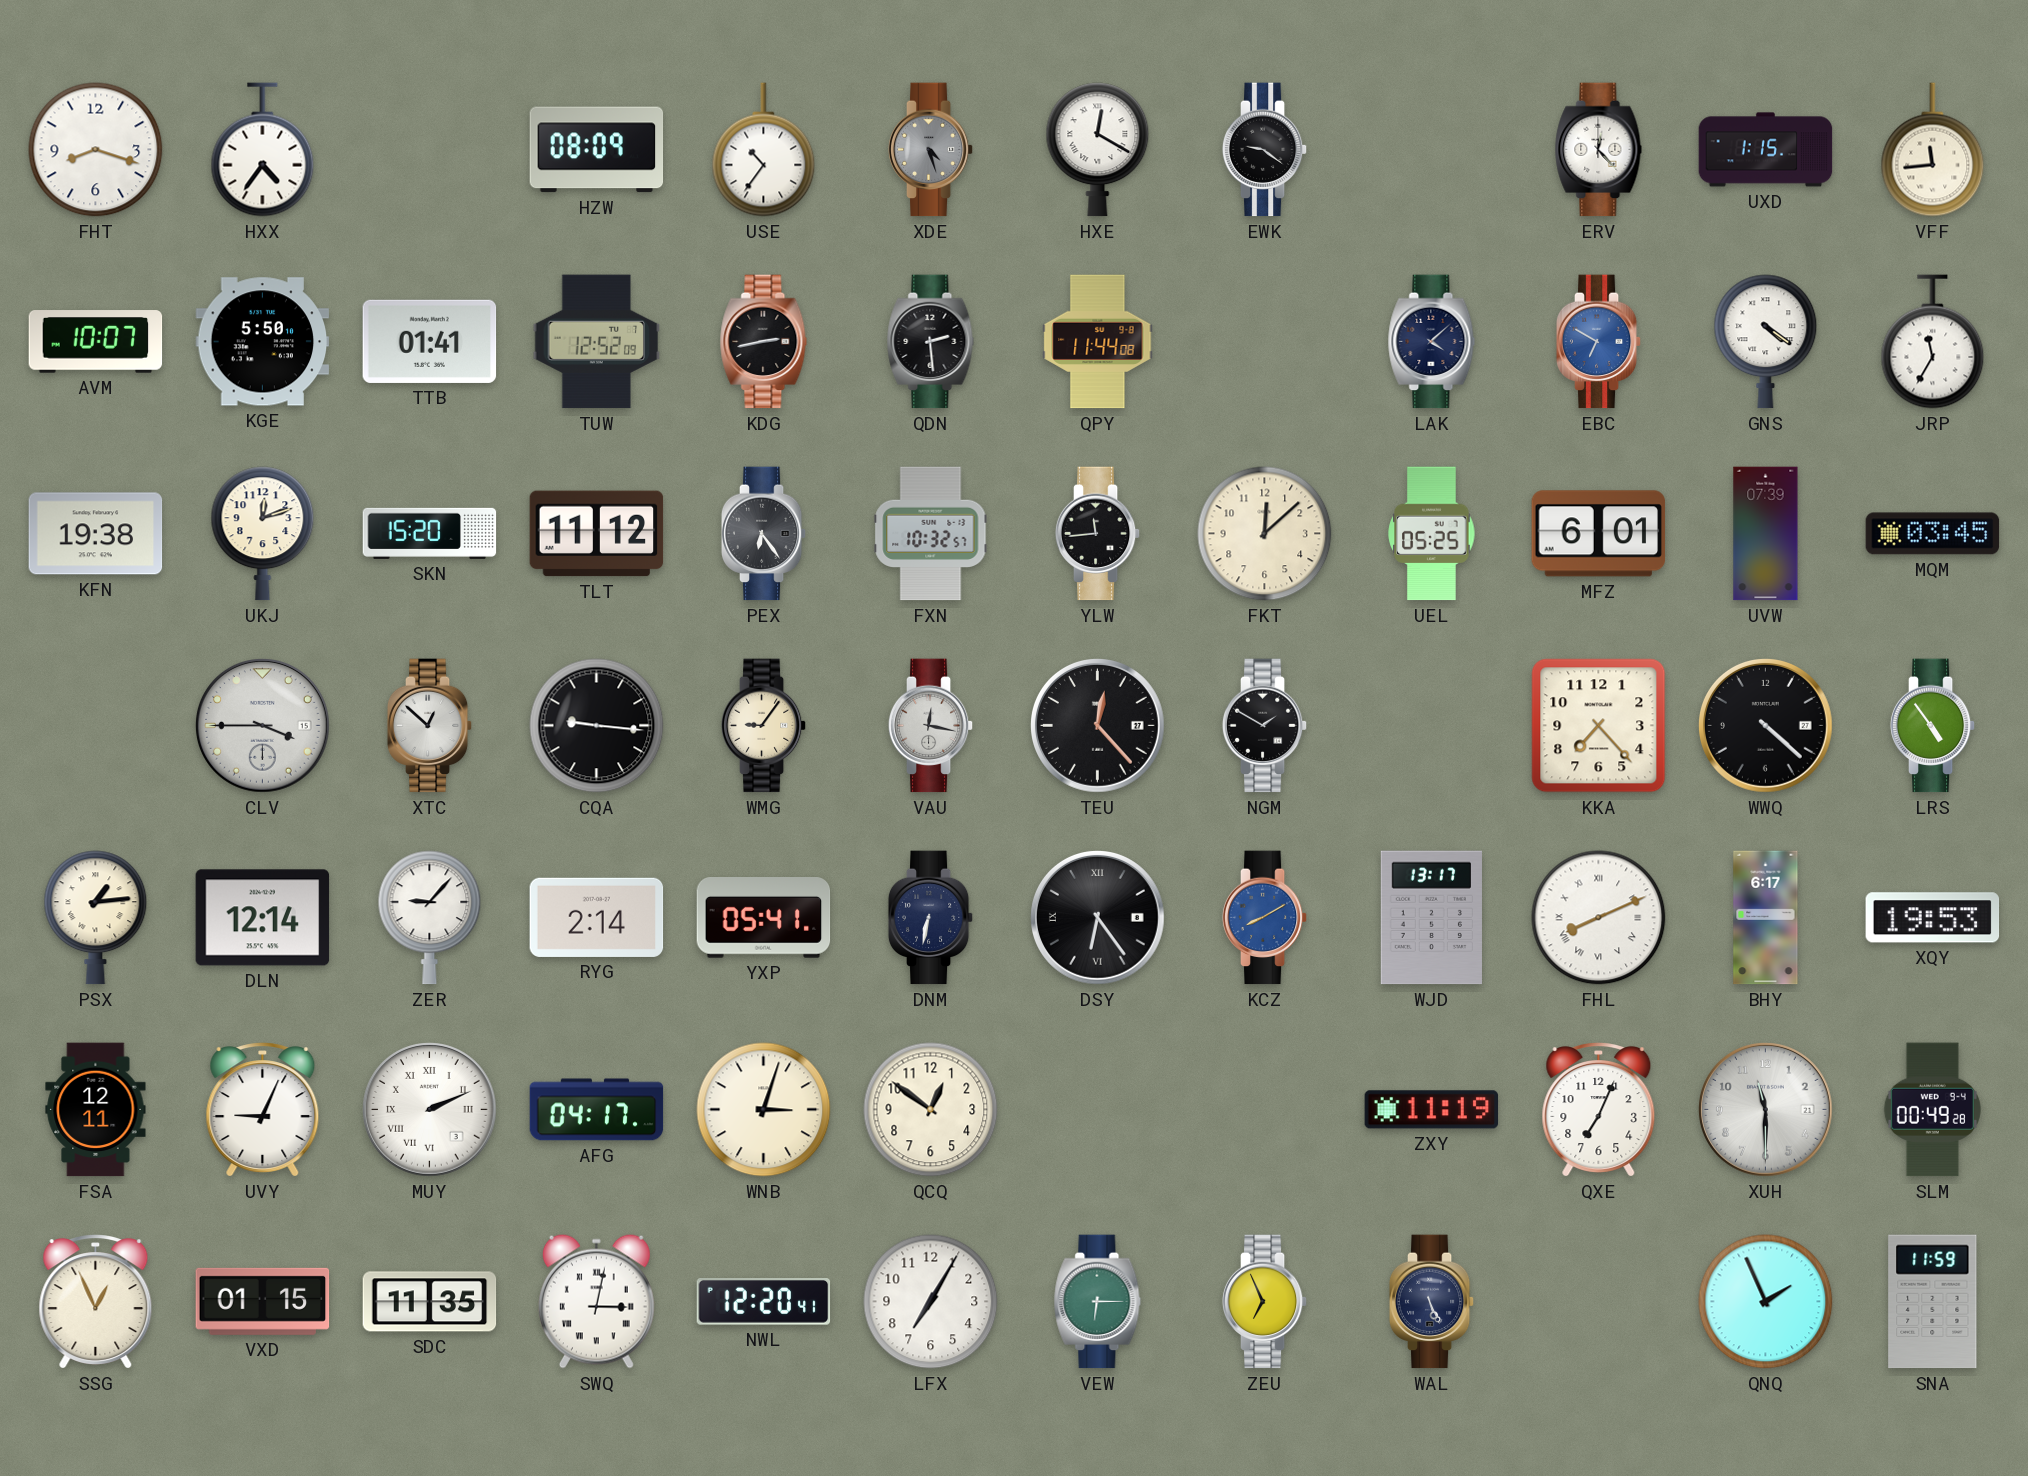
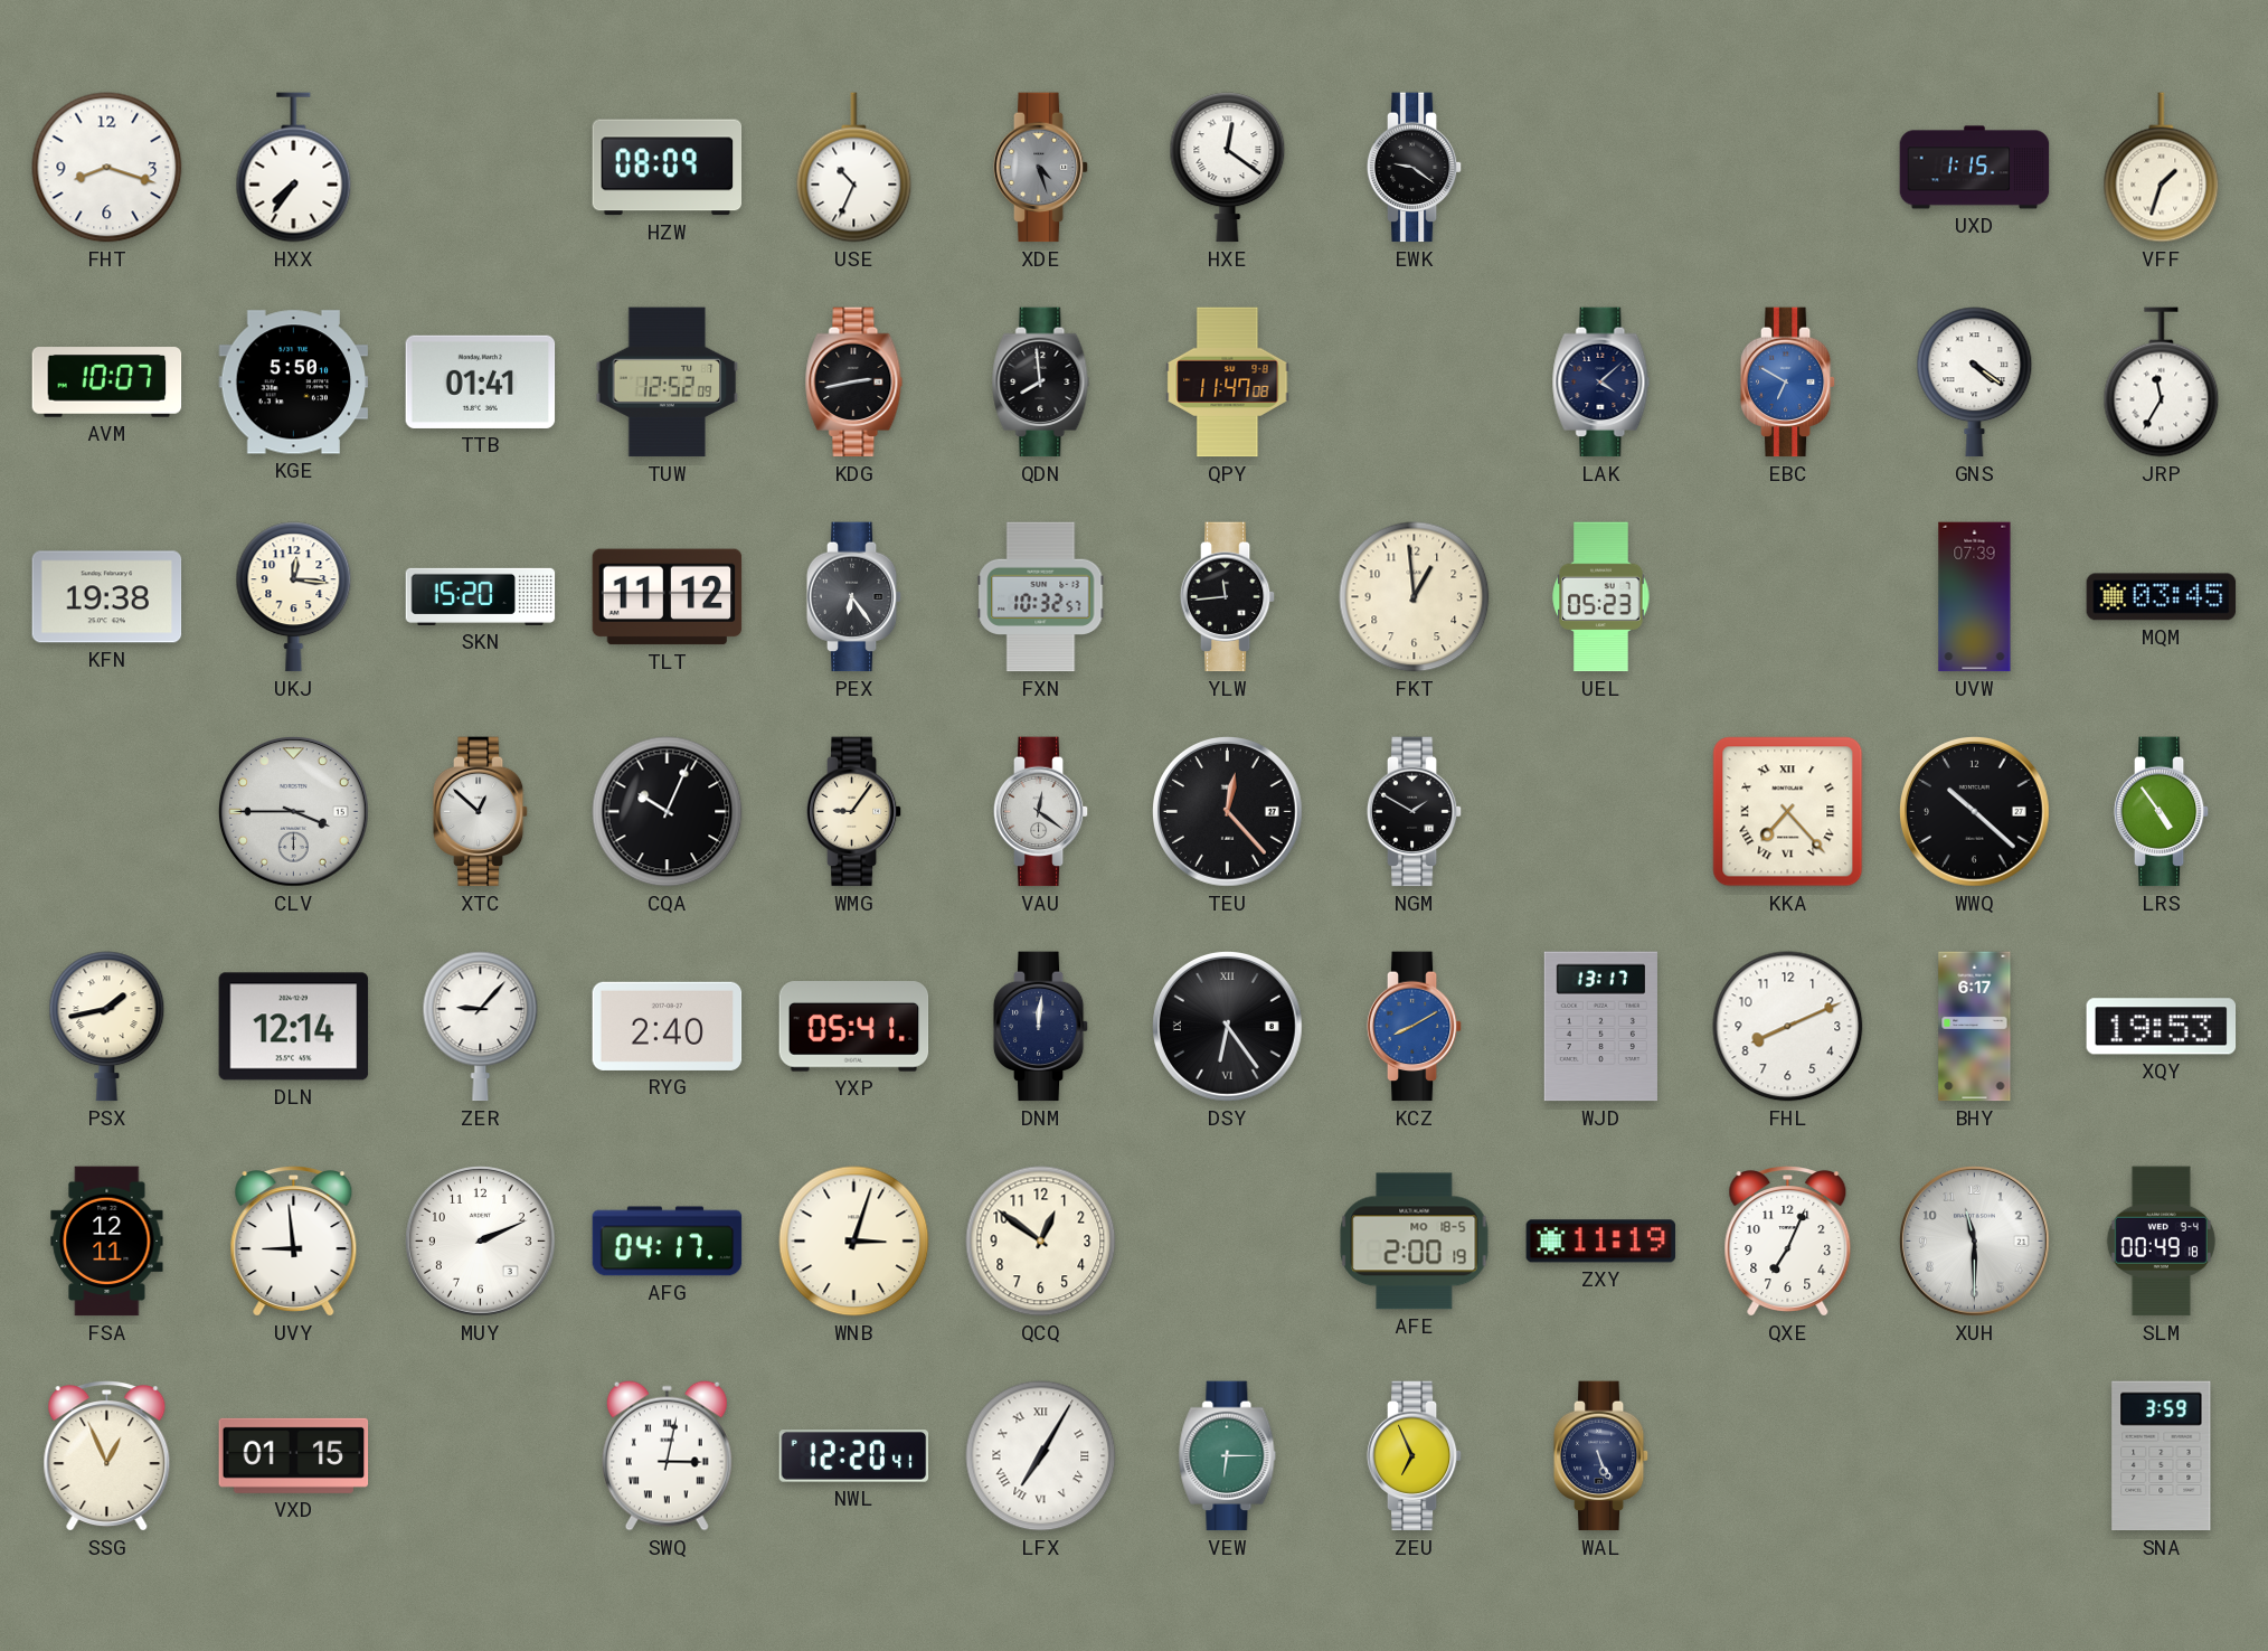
HXX: 4:36 -> 7:36
USE: 10:36 -> 10:34
HXE: 12:20 -> 12:21
ERV: 12:23 -> none
VFF: 11:44 -> 1:33
QDN: 2:29 -> 7:59
QPY: 11:44 -> 11:47
UKJ: 12:12 -> 12:16
FKT: 12:08 -> 12:59
UEL: 05:25 -> 05:23
MFZ: 6:01 -> none
CQA: 9:16 -> 10:04
VAU: 12:17 -> 12:21
KKA numerals: Arabic -> Roman
WWQ: 4:22 -> 10:22
PSX: 1:14 -> 1:43
RYG: 2:14 -> 2:40
DNM: 6:32 -> 12:01
FHL numerals: Roman -> Arabic
UVY: 9:04 -> 8:59
MUY numerals: Roman -> Arabic
AFE: none -> 2:00
SLM: 00:49:28 -> 00:49:18
SDC: 11:35 -> none
LFX numerals: Arabic -> Roman
QNQ: 1:56 -> none
SNA: 11:59 -> 3:59
